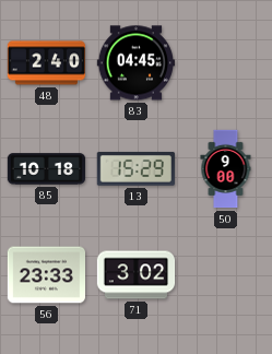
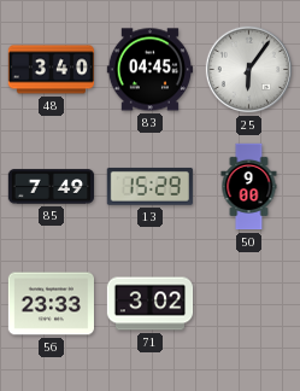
48: 2:40 -> 3:40
25: none -> 6:06
85: 10:18 -> 7:49
